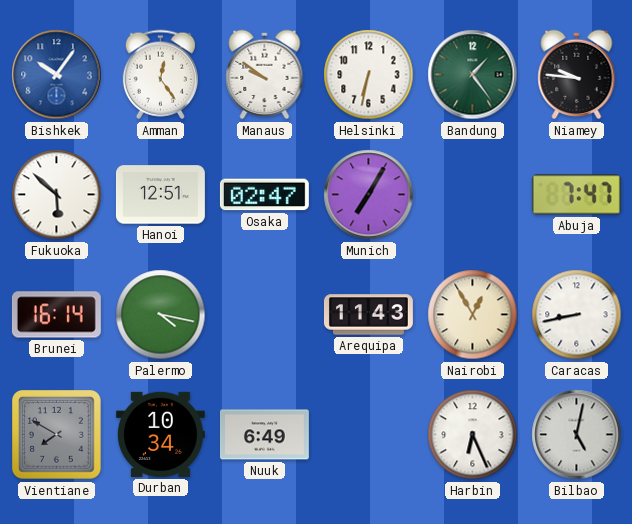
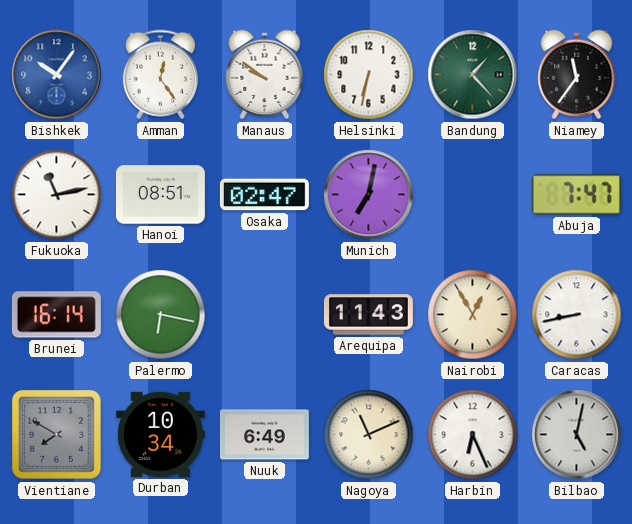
Bandung: 1:24 -> 1:23
Niamey: 9:46 -> 11:36
Fukuoka: 5:52 -> 11:13
Hanoi: 12:51 -> 08:51
Munich: 7:05 -> 7:02
Palermo: 4:17 -> 6:17
Nagoya: none -> 11:11
